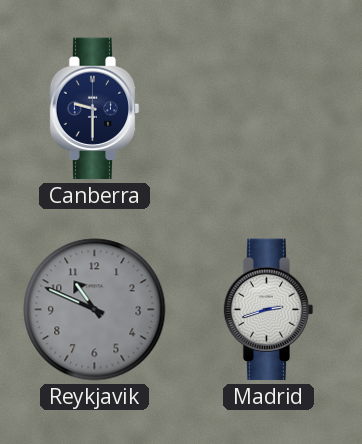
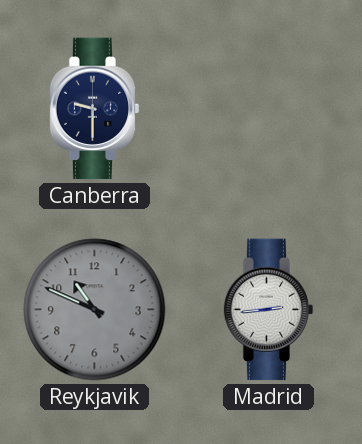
Madrid: 2:42 -> 2:44
